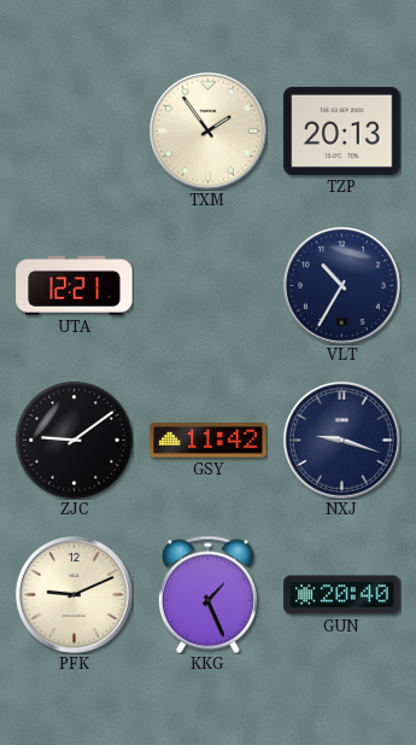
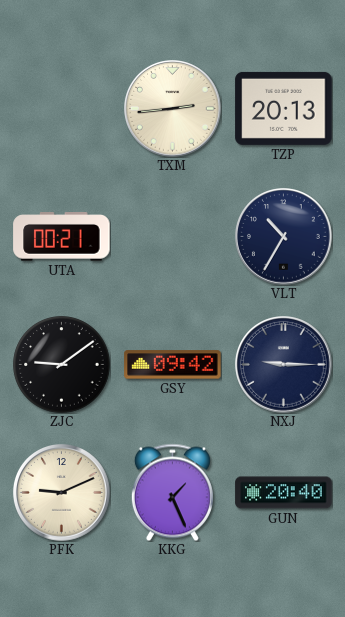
TXM: 1:54 -> 2:44
UTA: 12:21 -> 00:21
GSY: 11:42 -> 09:42
NXJ: 9:18 -> 9:15
